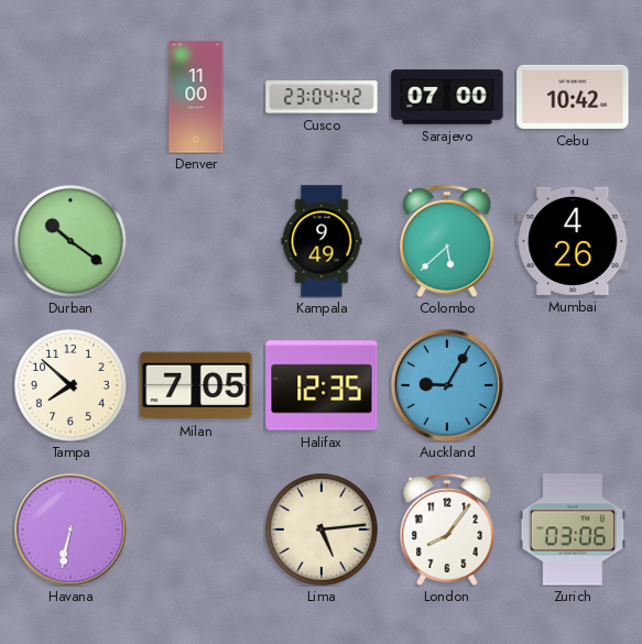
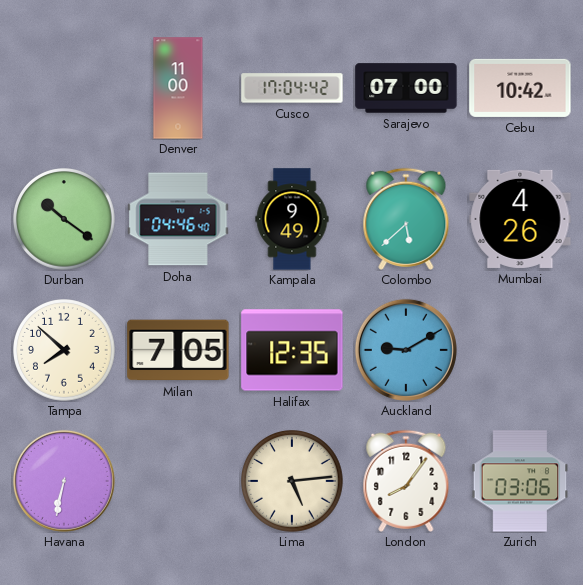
Cusco: 23:04 -> 17:04
Doha: none -> 04:46
Auckland: 9:05 -> 9:10
